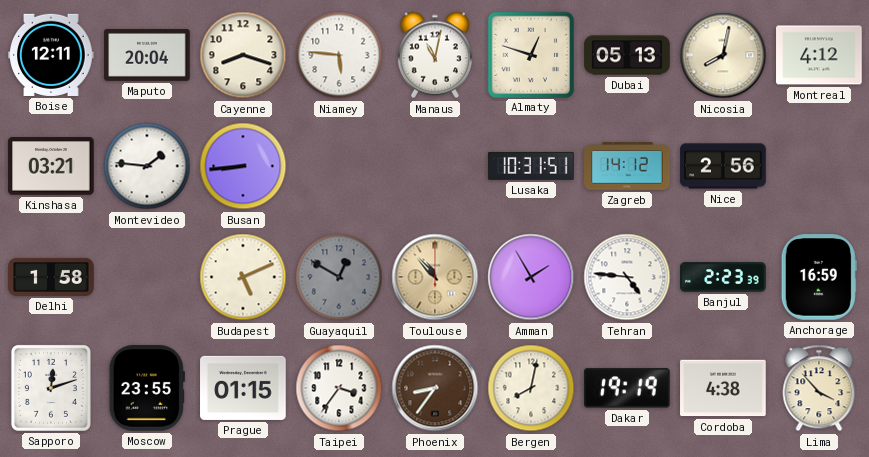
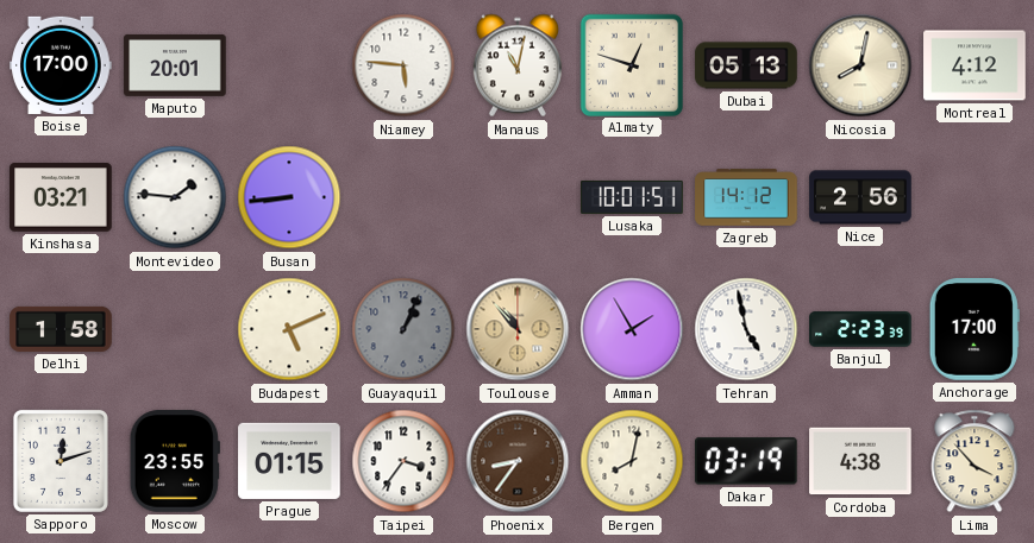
Boise: 12:11 -> 17:00
Maputo: 20:04 -> 20:01
Cayenne: 8:18 -> none
Lusaka: 10:31 -> 10:01
Guayaquil: 12:50 -> 1:04
Tehran: 4:46 -> 4:58
Anchorage: 16:59 -> 17:00
Dakar: 19:19 -> 03:19
